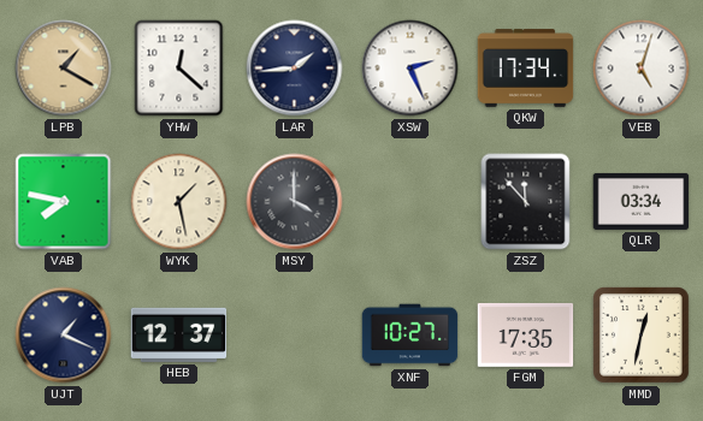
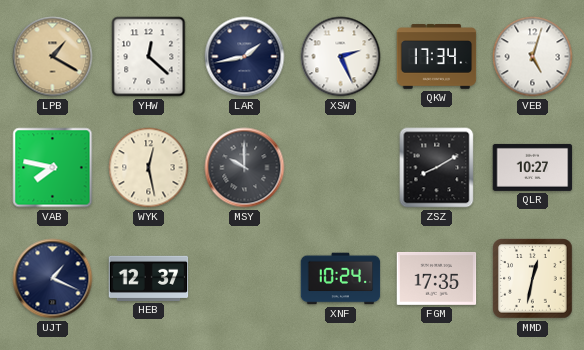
LAR: 1:44 -> 1:43
WYK: 1:28 -> 12:28
MSY: 4:00 -> 10:00
ZSZ: 11:53 -> 8:10
QLR: 03:34 -> 10:27
XNF: 10:27 -> 10:24
